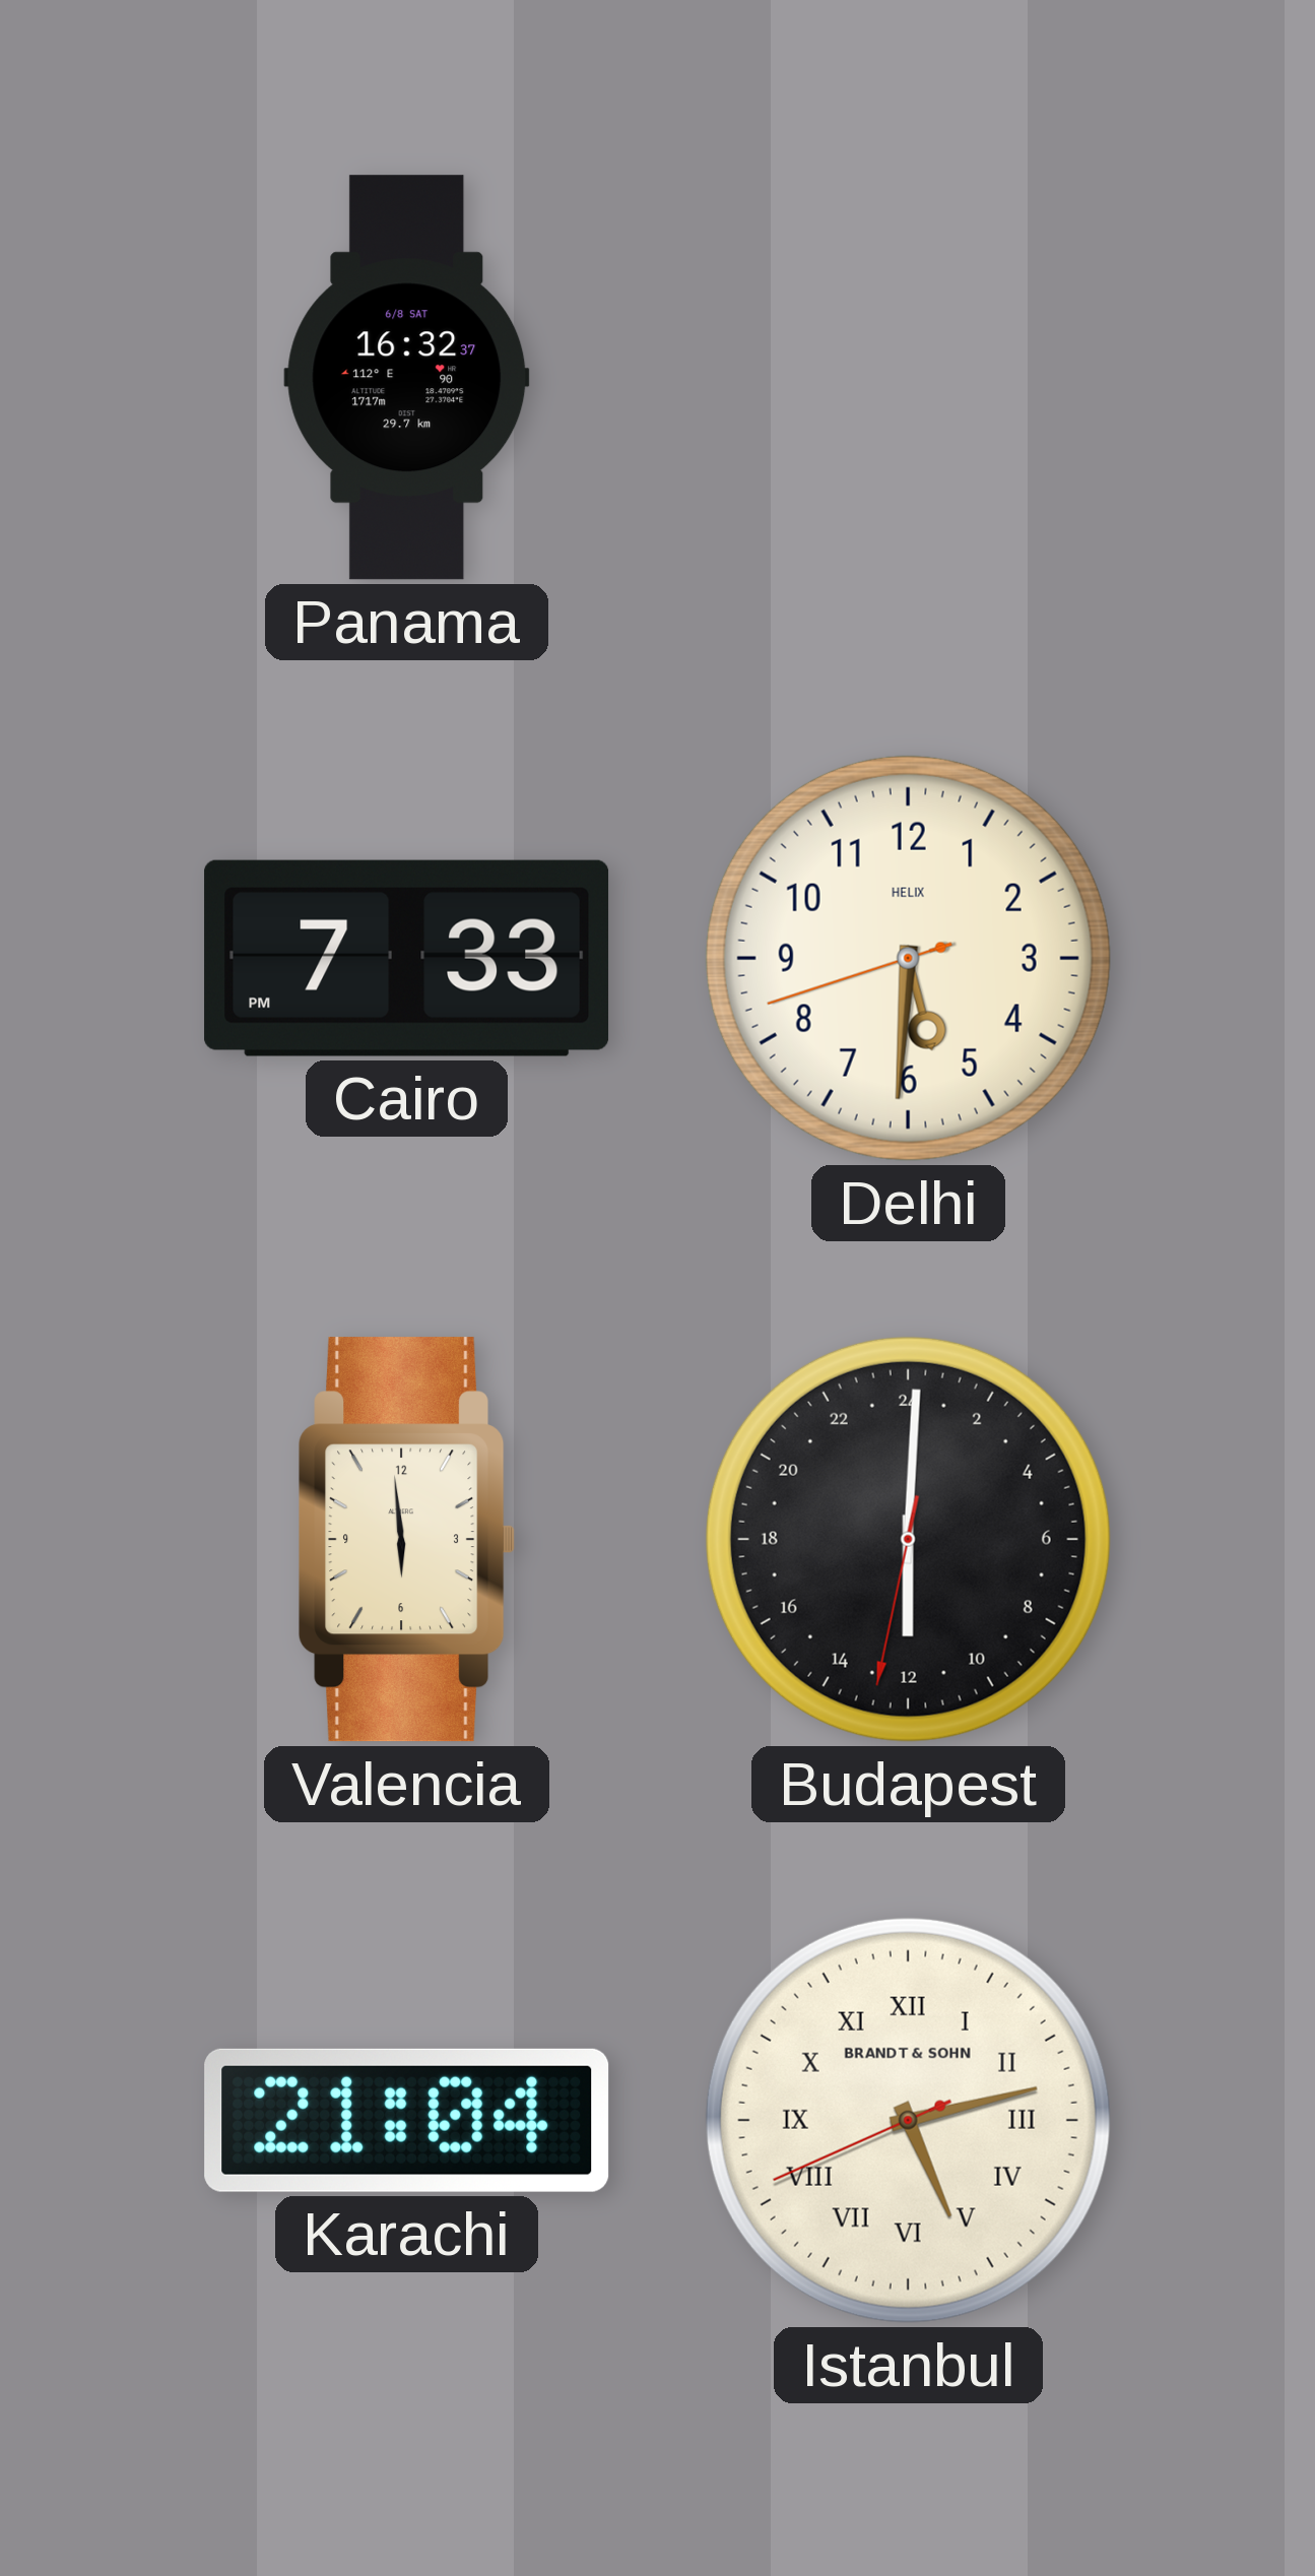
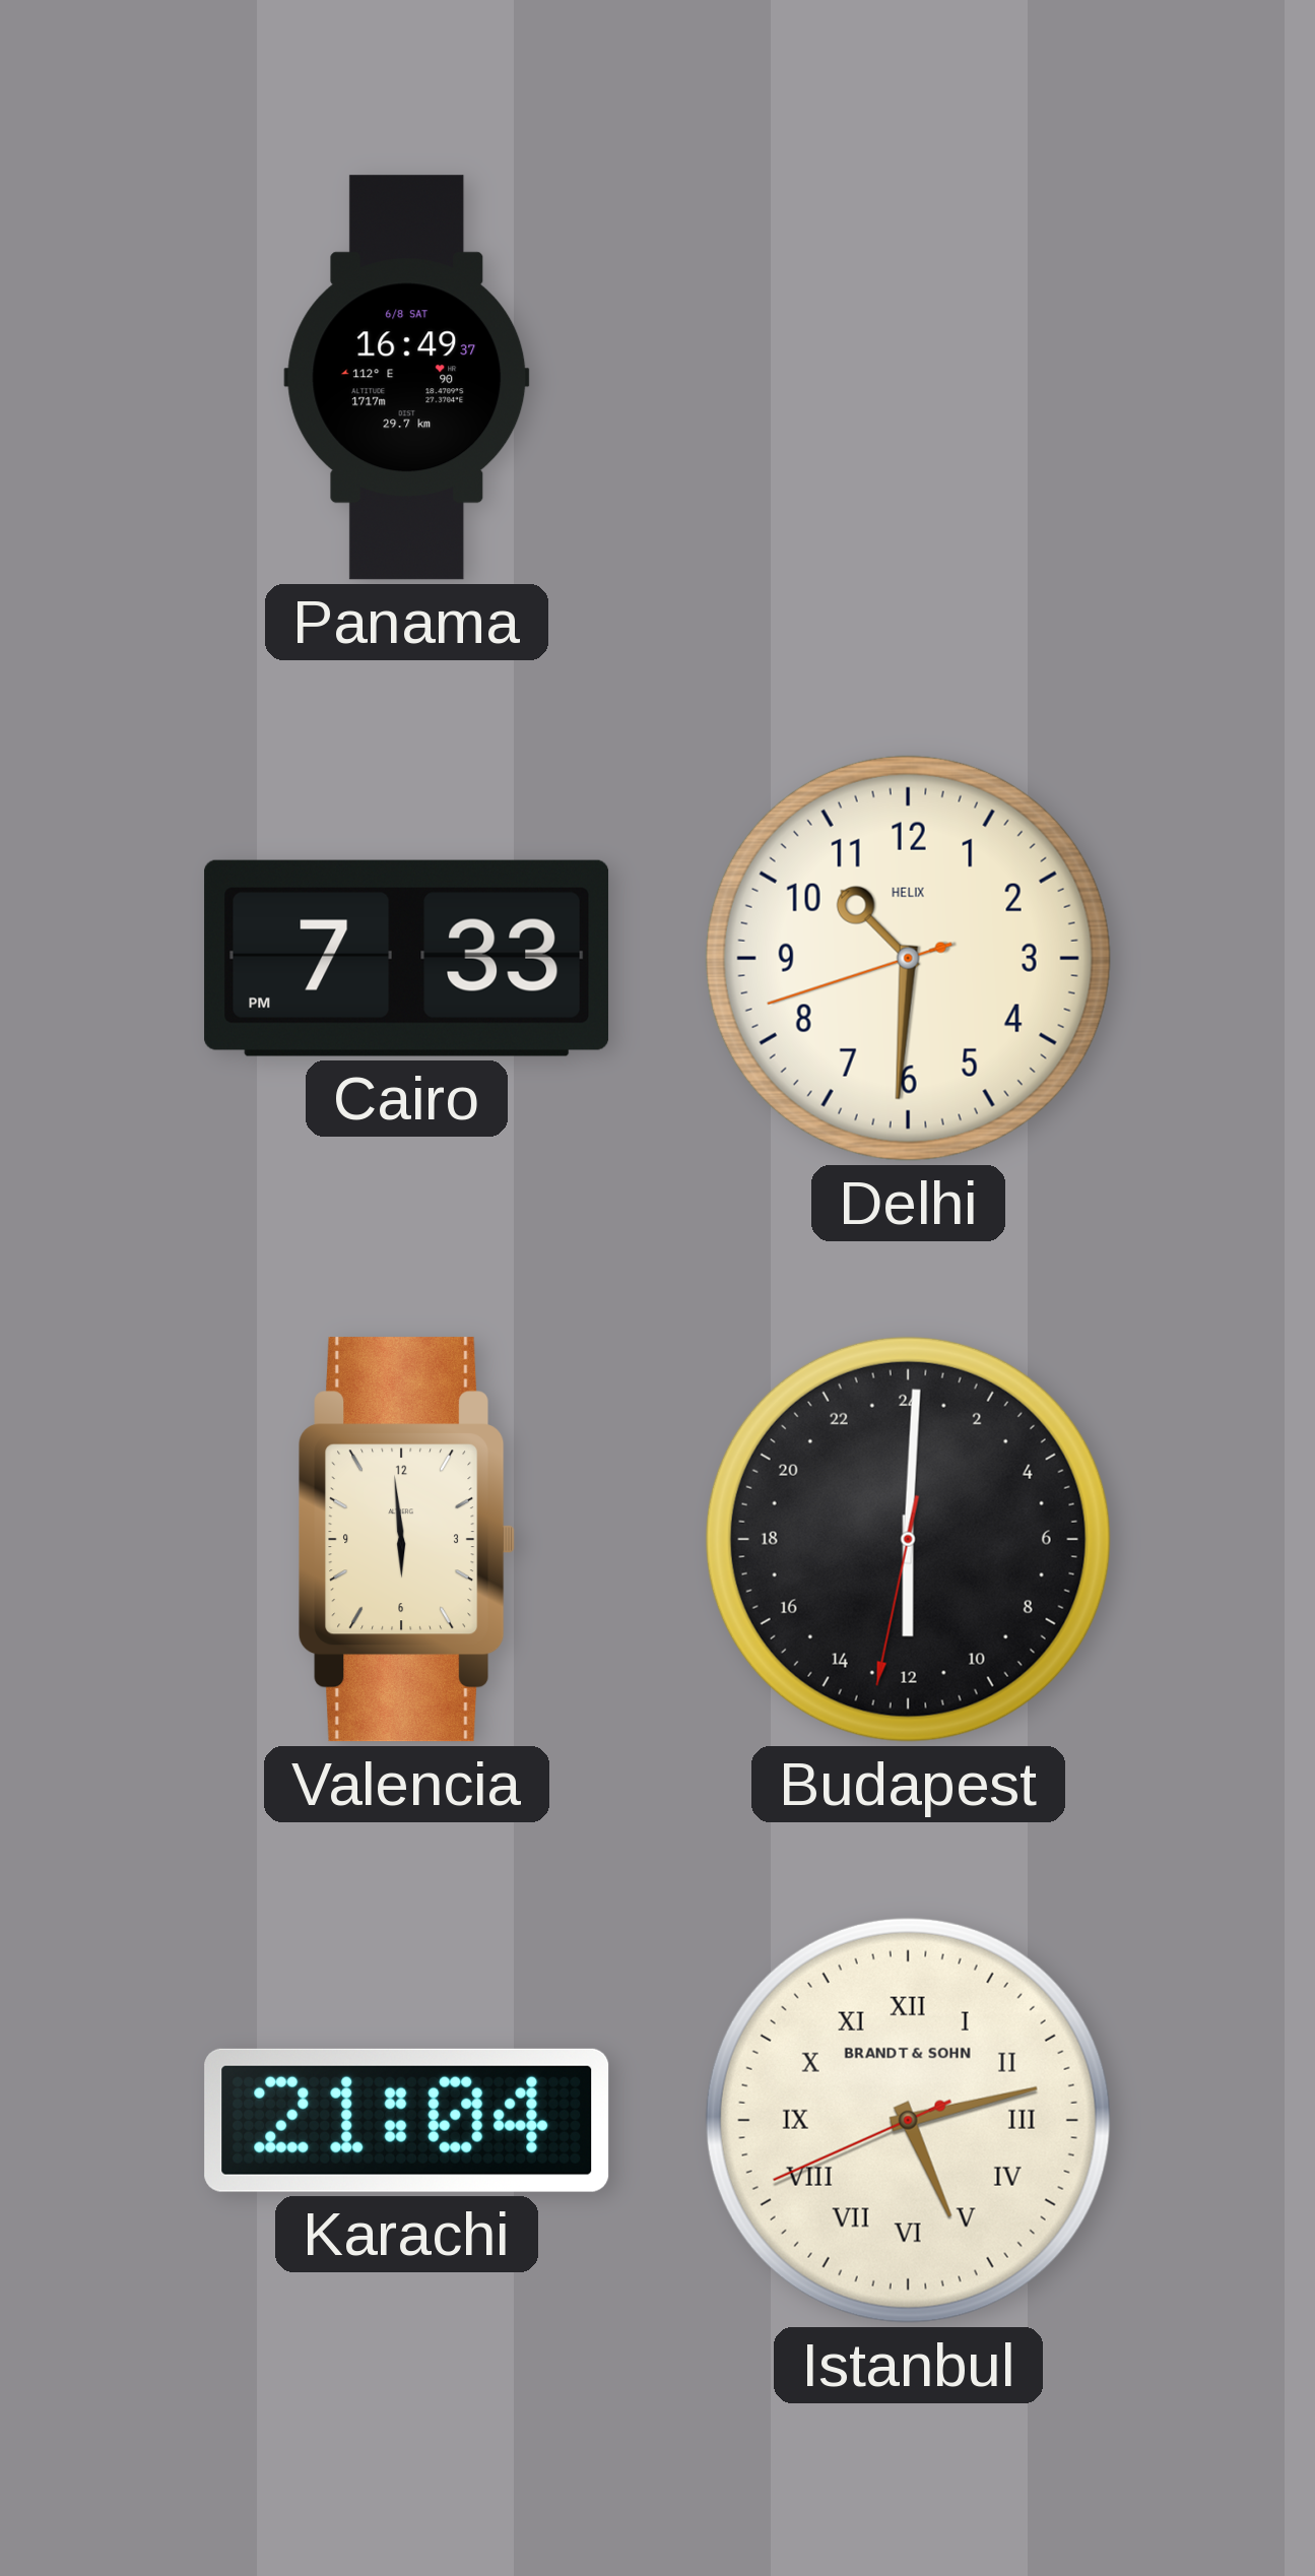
Panama: 16:32 -> 16:49
Delhi: 5:30 -> 10:30
